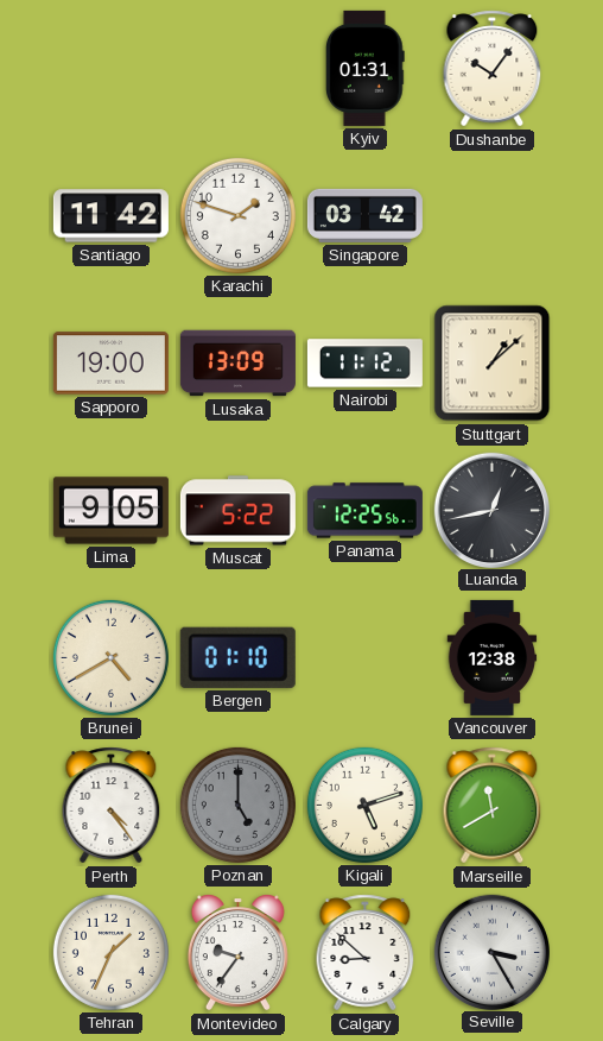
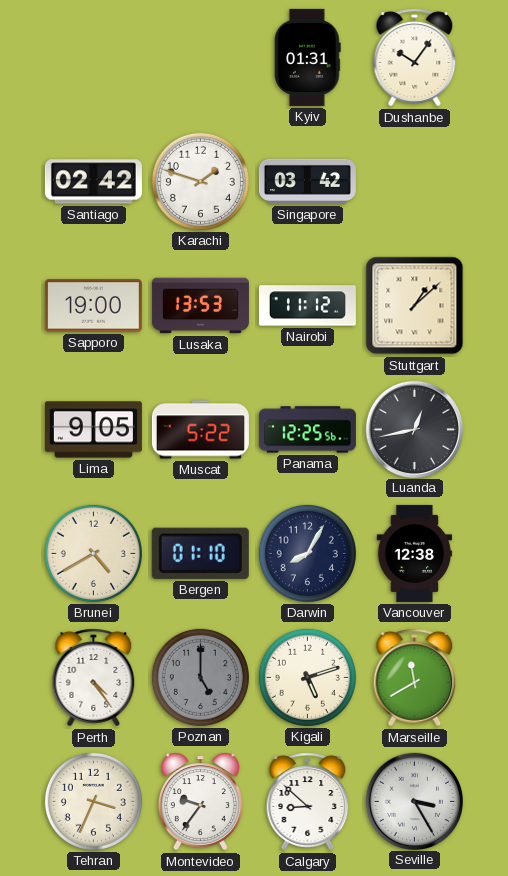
Santiago: 11:42 -> 02:42
Lusaka: 13:09 -> 13:53
Darwin: none -> 8:05
Tehran: 1:34 -> 3:34
